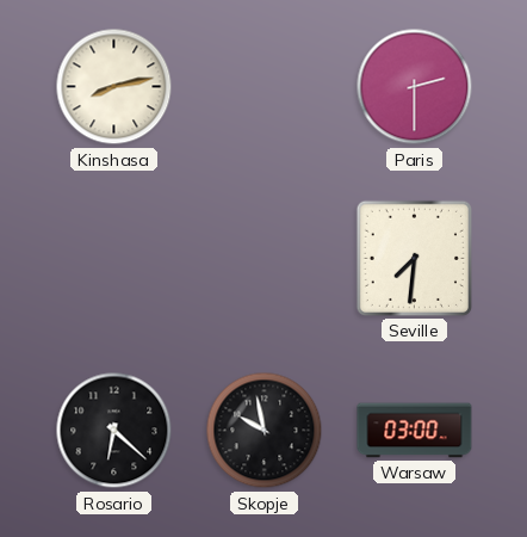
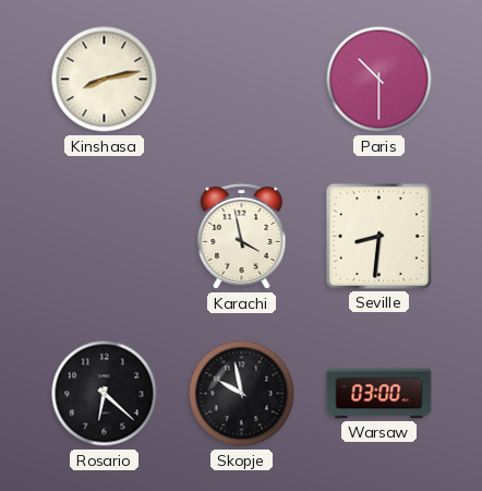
Paris: 2:30 -> 10:30
Karachi: none -> 3:58
Seville: 7:31 -> 8:31
